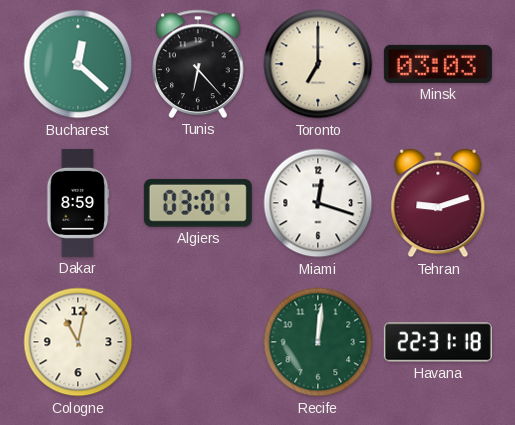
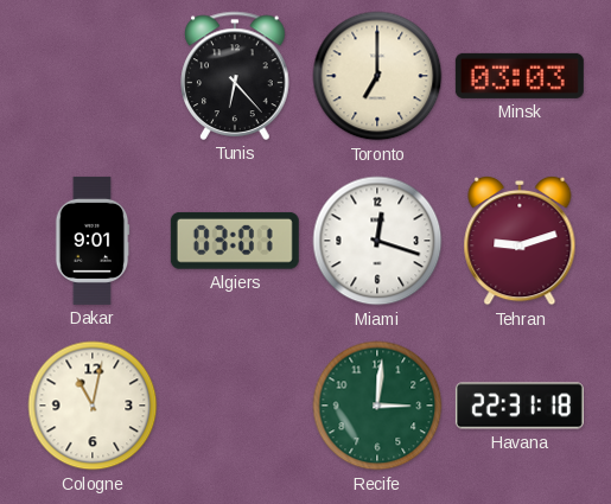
Bucharest: 12:22 -> none
Dakar: 8:59 -> 9:01
Recife: 12:01 -> 3:01
